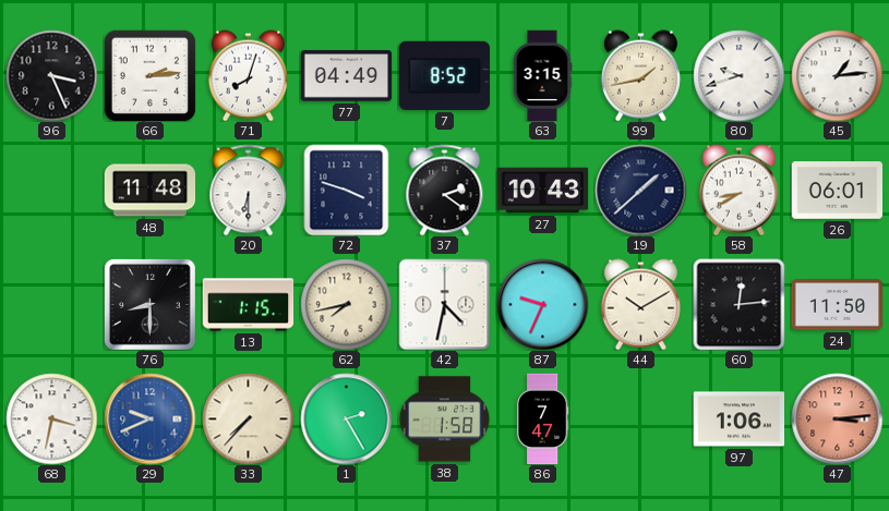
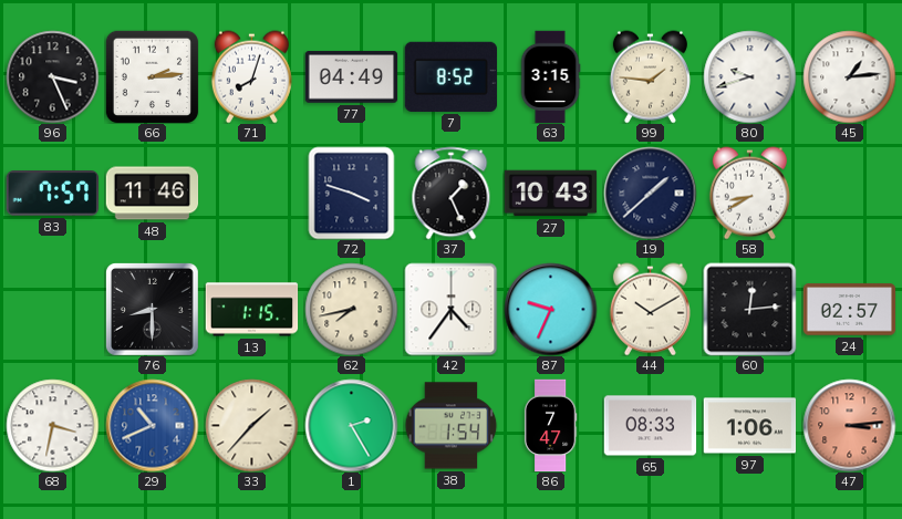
99: 1:43 -> 1:46
83: none -> 7:57
48: 11:48 -> 11:46
20: 6:30 -> none
37: 2:21 -> 1:26
26: 06:01 -> none
42: 4:32 -> 4:36
24: 11:50 -> 02:57
29: 9:41 -> 10:41
33: 7:37 -> 1:37
38: 1:58 -> 1:54
65: none -> 08:33
